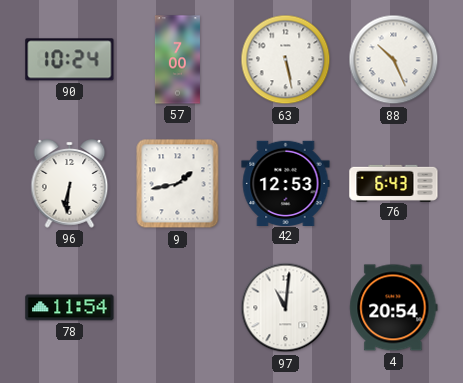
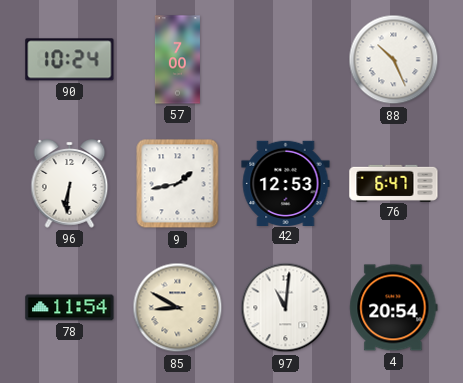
63: 5:28 -> none
76: 6:43 -> 6:47
85: none -> 8:50
